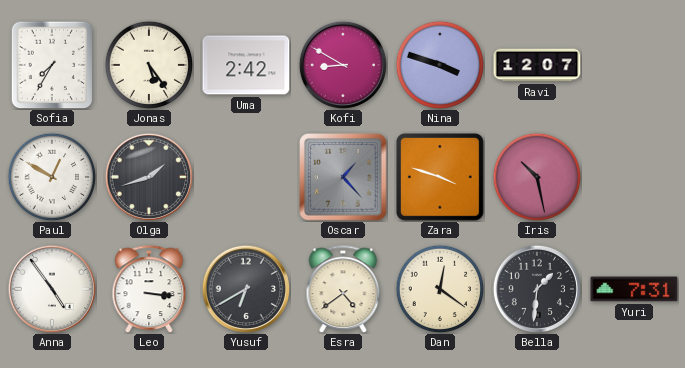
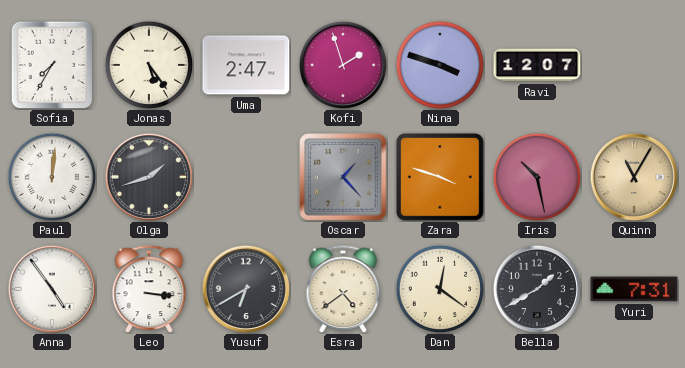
Uma: 2:42 -> 2:47
Kofi: 8:50 -> 1:57
Paul: 12:50 -> 12:01
Quinn: none -> 11:05
Bella: 1:31 -> 1:40
